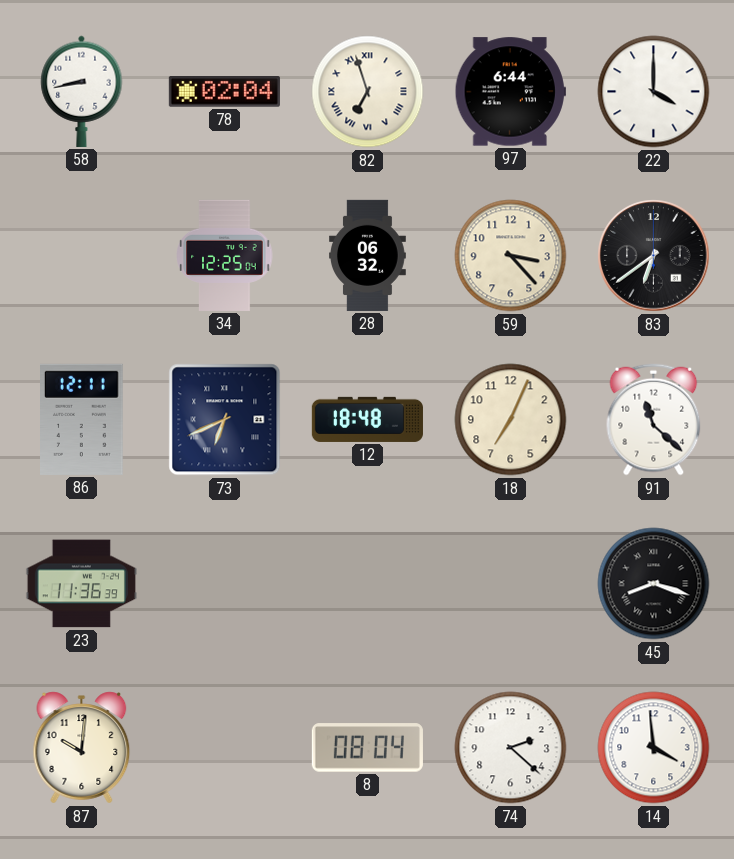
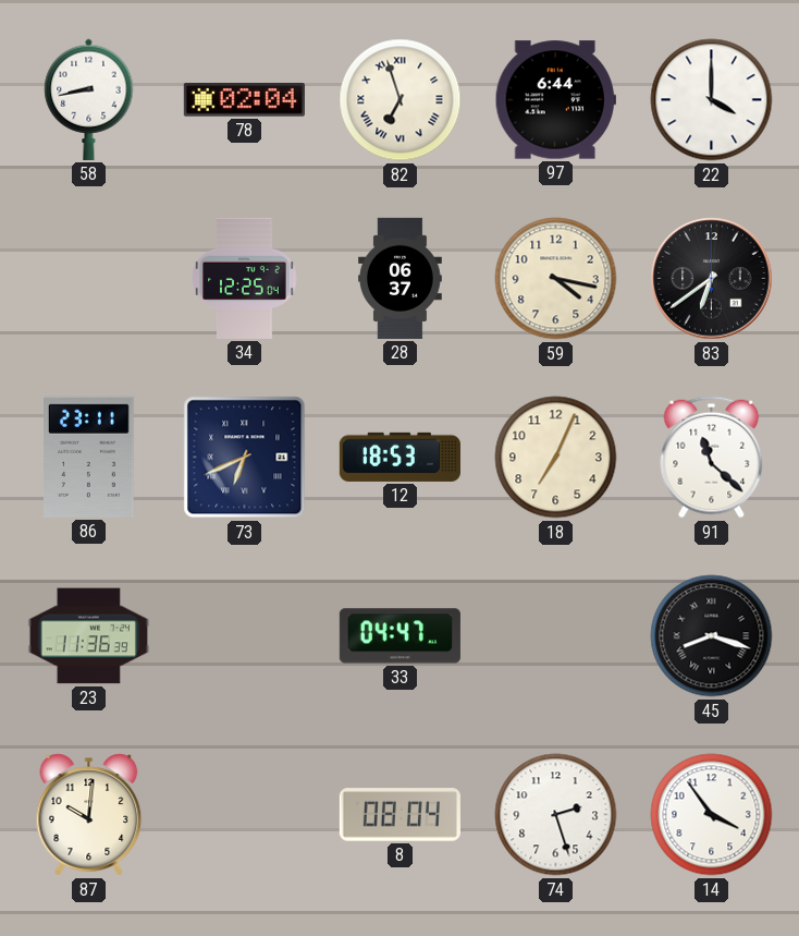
28: 06:32 -> 06:37
59: 3:23 -> 4:17
86: 12:11 -> 23:11
12: 18:48 -> 18:53
33: none -> 04:47
74: 2:22 -> 2:27
14: 3:59 -> 3:54
